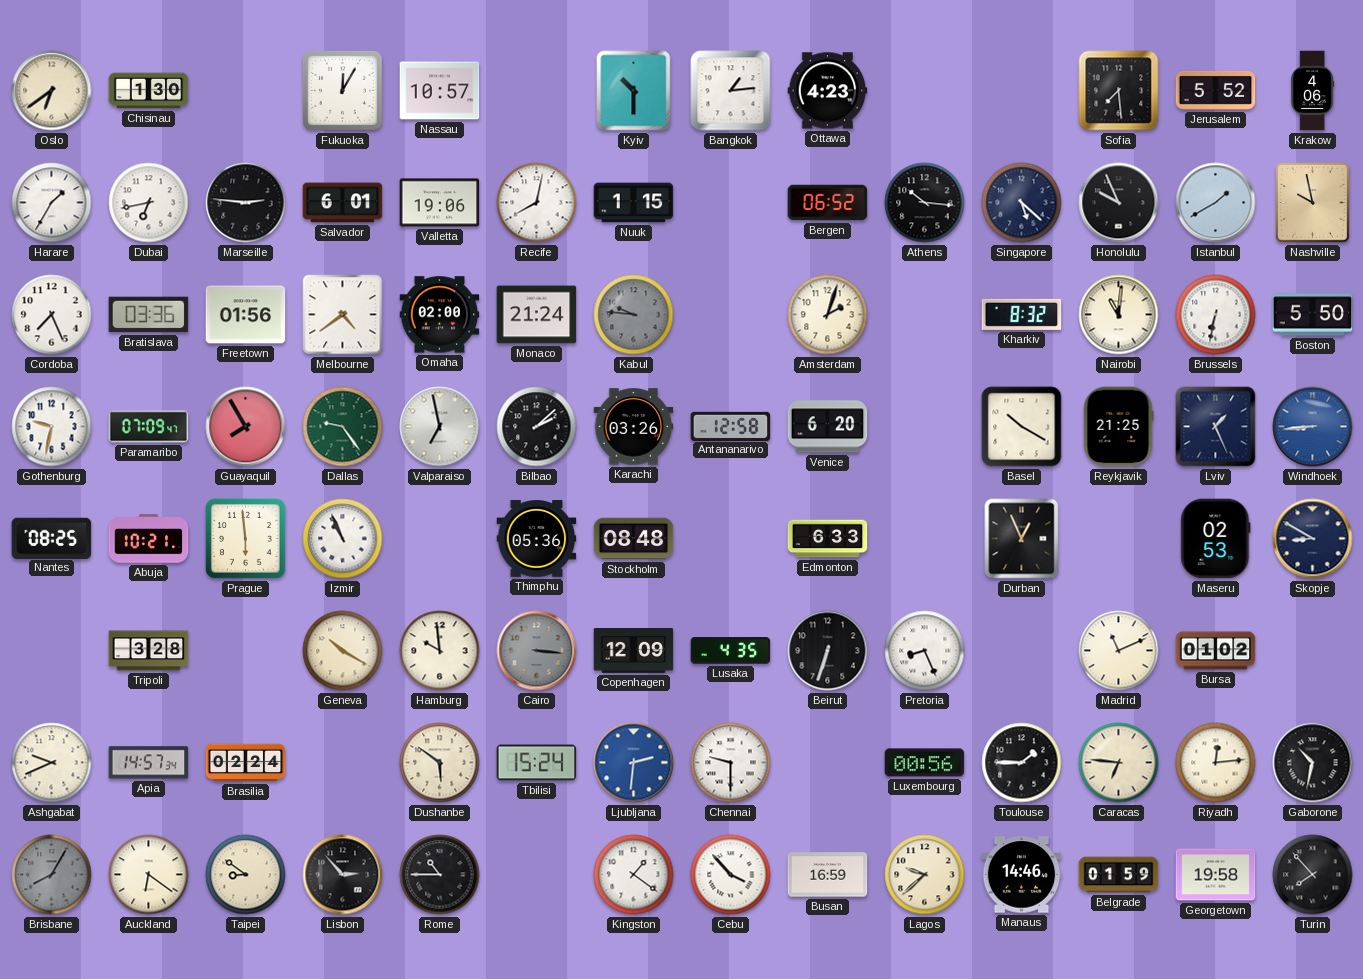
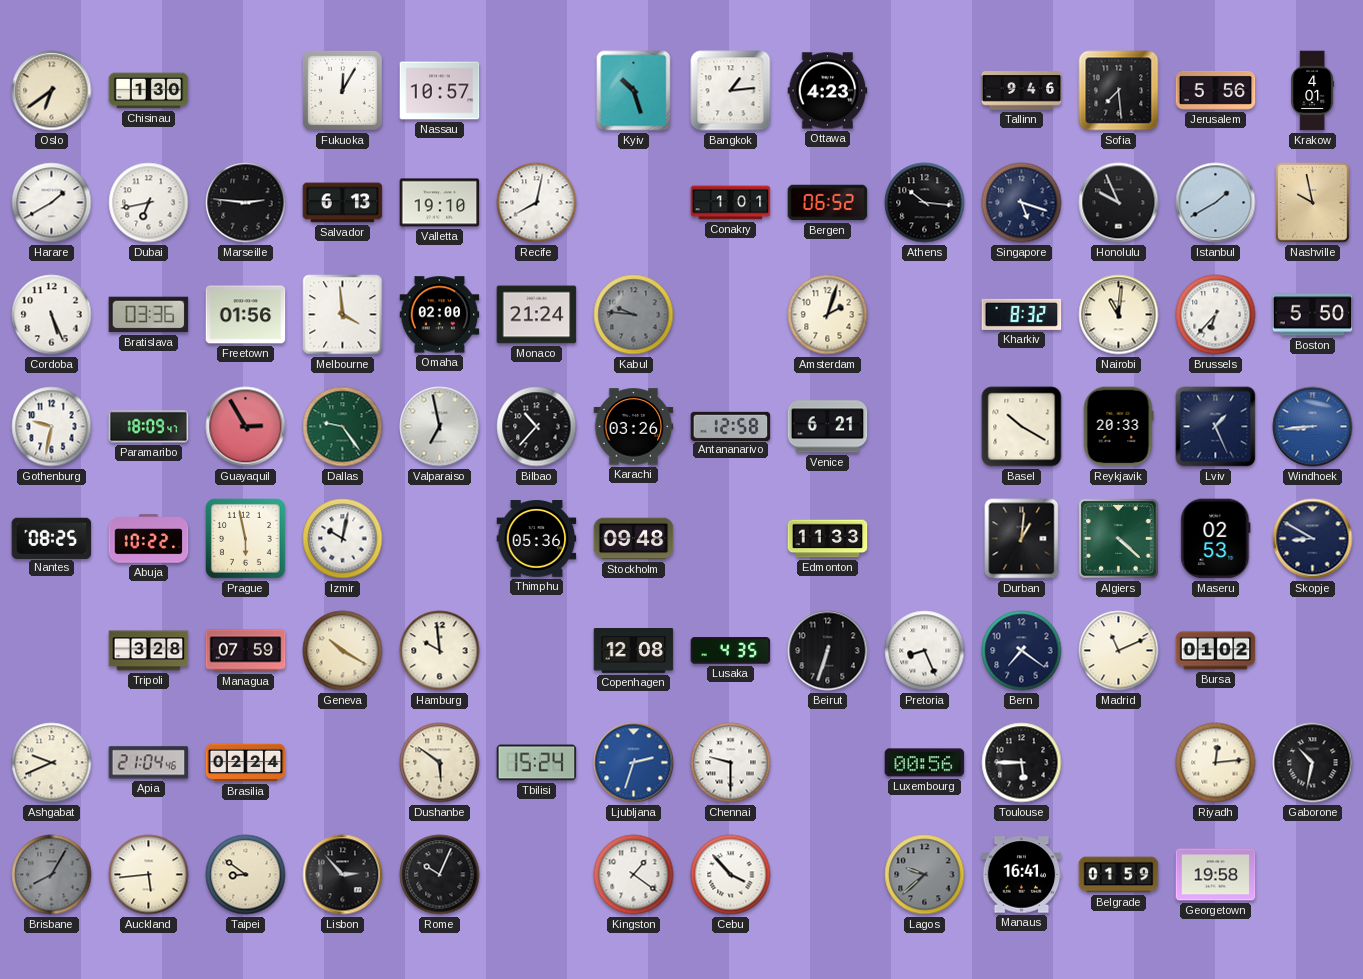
Kyiv: 10:30 -> 10:27
Tallinn: none -> 9:46
Jerusalem: 5:52 -> 5:56
Krakow: 4:06 -> 4:01
Harare: 1:35 -> 1:40
Salvador: 6:01 -> 6:13
Valletta: 19:06 -> 19:10
Nuuk: 1:15 -> none
Conakry: none -> 1:01
Singapore: 5:22 -> 5:18
Cordoba: 7:26 -> 5:26
Melbourne: 4:39 -> 3:59
Brussels: 6:32 -> 6:37
Paramaribo: 07:09 -> 18:09
Guayaquil: 7:55 -> 2:55
Bilbao: 2:08 -> 10:37
Venice: 6:20 -> 6:21
Reykjavik: 21:25 -> 20:33
Abuja: 10:21 -> 10:22
Prague: 5:59 -> 5:58
Izmir: 10:56 -> 10:02
Stockholm: 08:48 -> 09:48
Edmonton: 6:33 -> 11:33
Durban: 12:56 -> 1:01
Algiers: none -> 4:22
Managua: none -> 07:59
Cairo: 3:16 -> none
Copenhagen: 12:09 -> 12:08
Bern: none -> 7:21
Apia: 14:57 -> 21:04
Ljubljana: 2:31 -> 2:33
Toulouse: 1:45 -> 5:45
Caracas: 6:46 -> none
Auckland: 6:21 -> 5:44
Rome: 10:45 -> 10:04
Busan: 16:59 -> none
Lagos dial: cream -> grey
Manaus: 14:46 -> 16:41
Turin: 7:53 -> none
